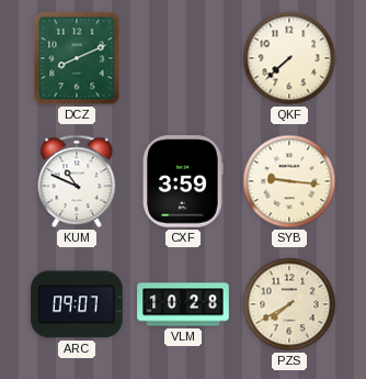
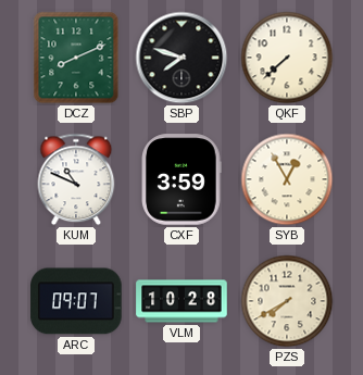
SBP: none -> 7:48
SYB: 9:16 -> 12:55
